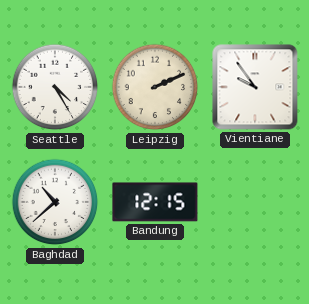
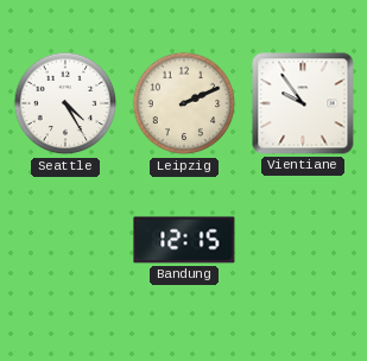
Baghdad: 10:38 -> none
